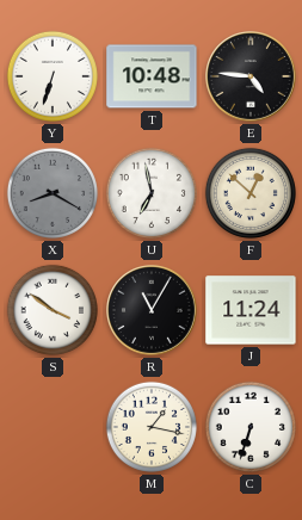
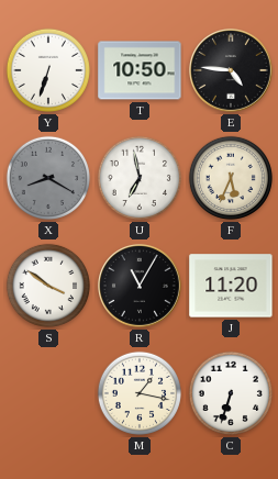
T: 10:48 -> 10:50
F: 12:52 -> 5:34
J: 11:24 -> 11:20
